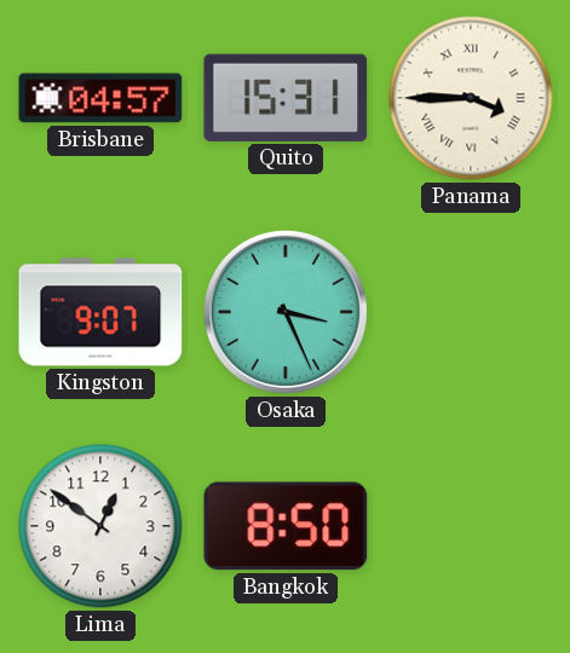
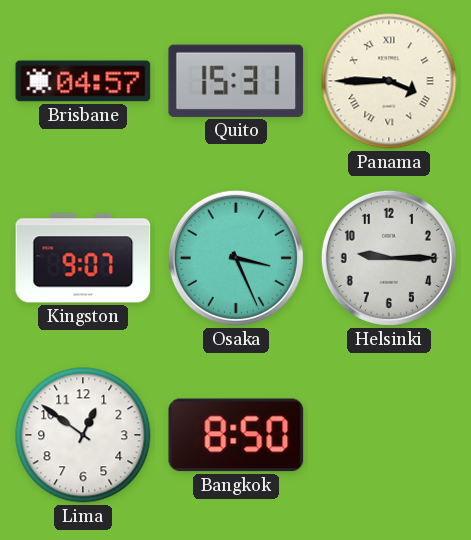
Helsinki: none -> 9:15
